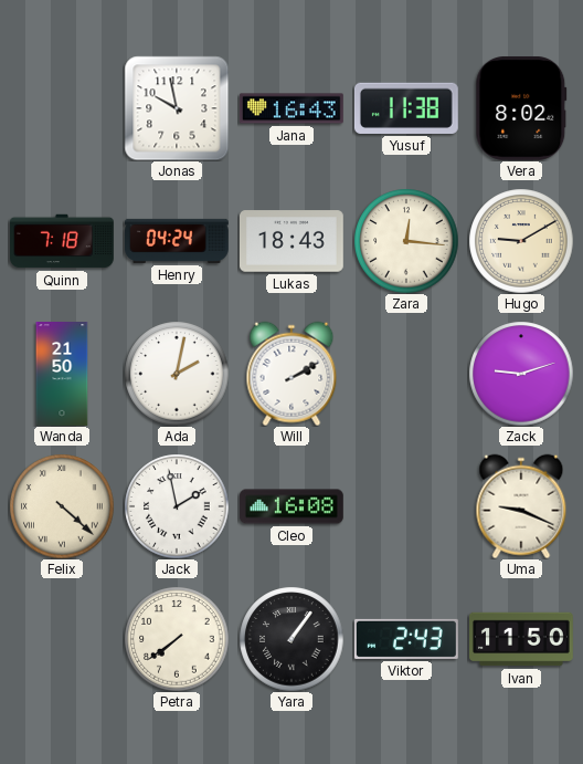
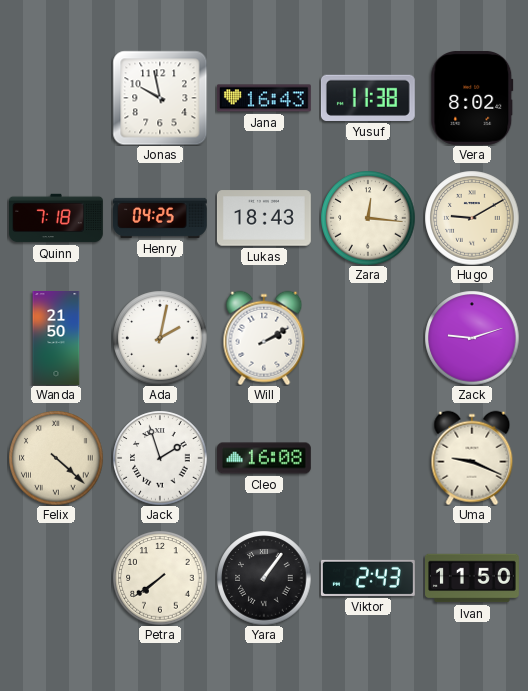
Henry: 04:24 -> 04:25
Jack: 1:58 -> 1:57
